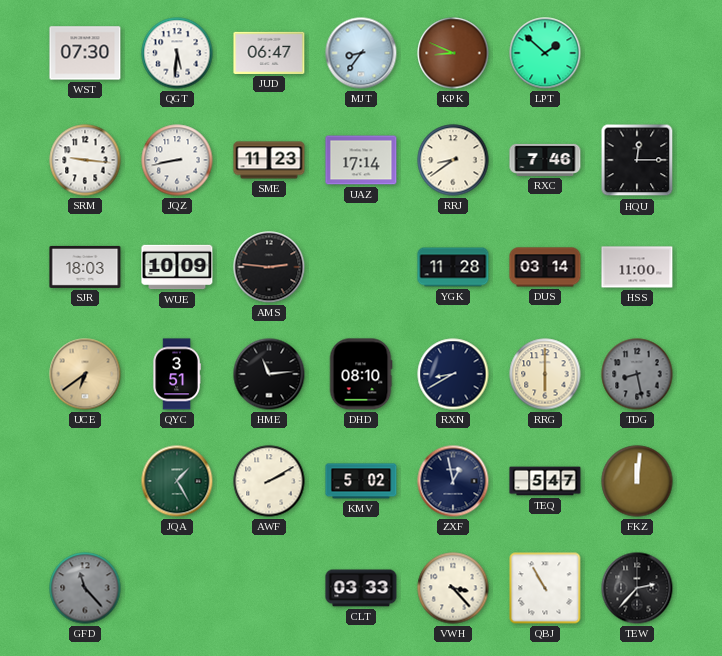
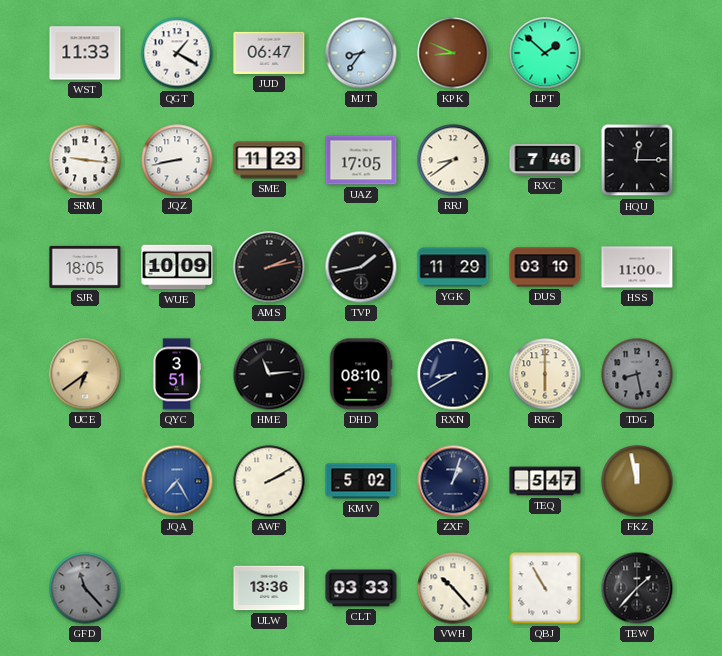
WST: 07:30 -> 11:33
QGT: 5:31 -> 1:20
UAZ: 17:14 -> 17:05
SJR: 18:03 -> 18:05
AMS: 2:46 -> 2:13
TVP: none -> 1:43
YGK: 11:28 -> 11:29
DUS: 03:14 -> 03:10
JQA: 1:25 -> 7:25
JQA dial: green -> blue
ZXF: 12:58 -> 1:03
FKZ: 12:01 -> 11:58
ULW: none -> 13:36
VWH: 3:23 -> 10:23
TEW: 2:37 -> 1:37
